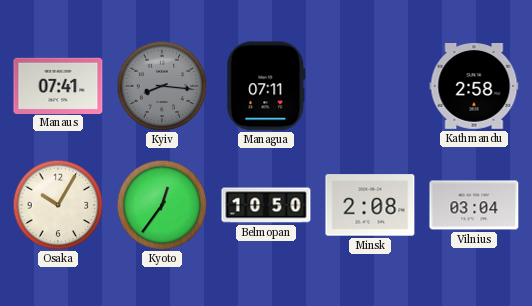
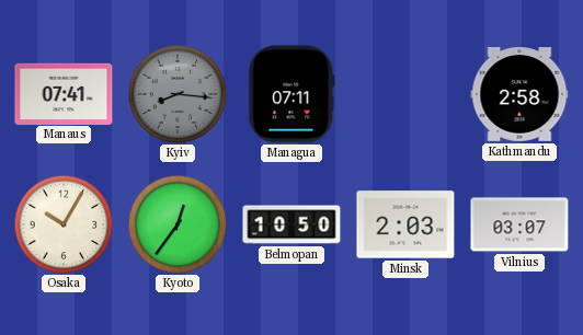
Minsk: 2:08 -> 2:03
Vilnius: 03:04 -> 03:07
